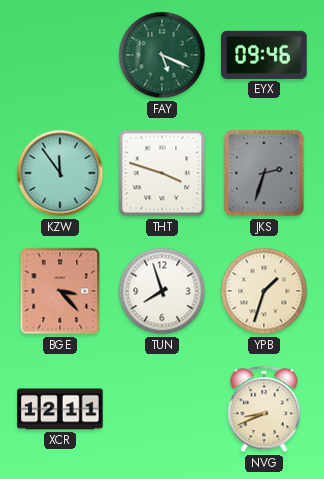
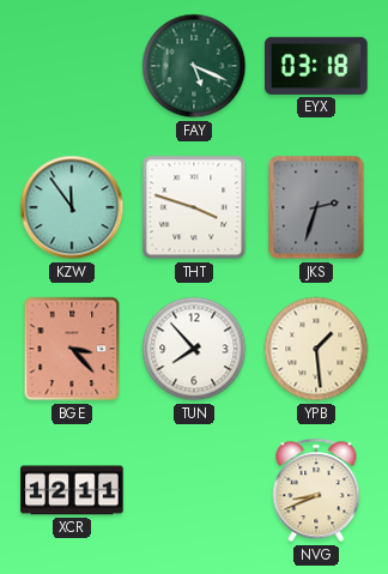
EYX: 09:46 -> 03:18
TUN: 7:57 -> 7:53
YPB: 1:33 -> 1:29
